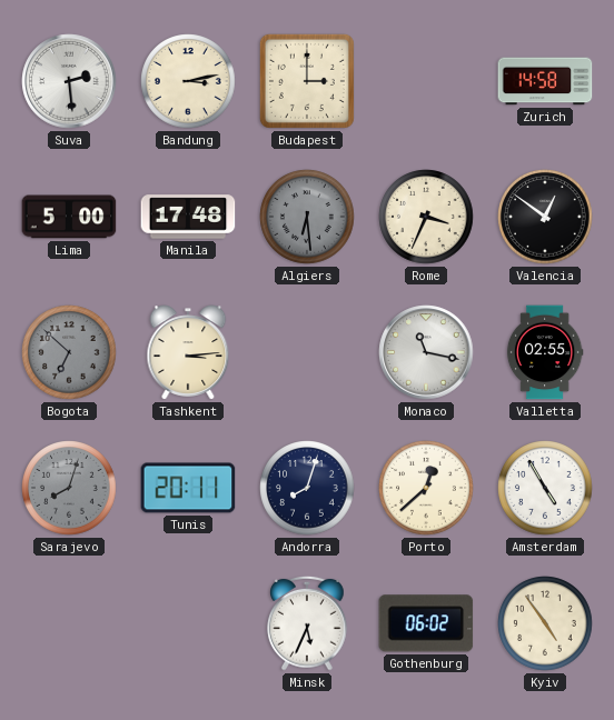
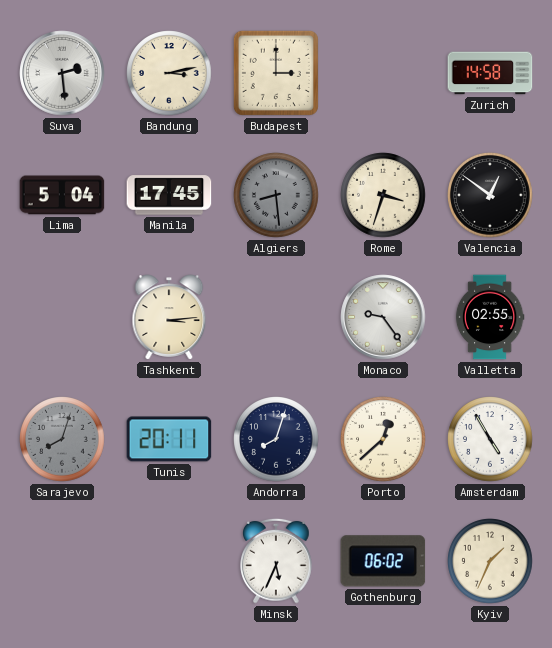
Lima: 5:00 -> 5:04
Manila: 17:48 -> 17:45
Algiers: 6:29 -> 8:29
Rome: 3:34 -> 3:33
Bogota: 6:52 -> none
Monaco: 11:17 -> 9:24
Kyiv: 4:54 -> 1:34
